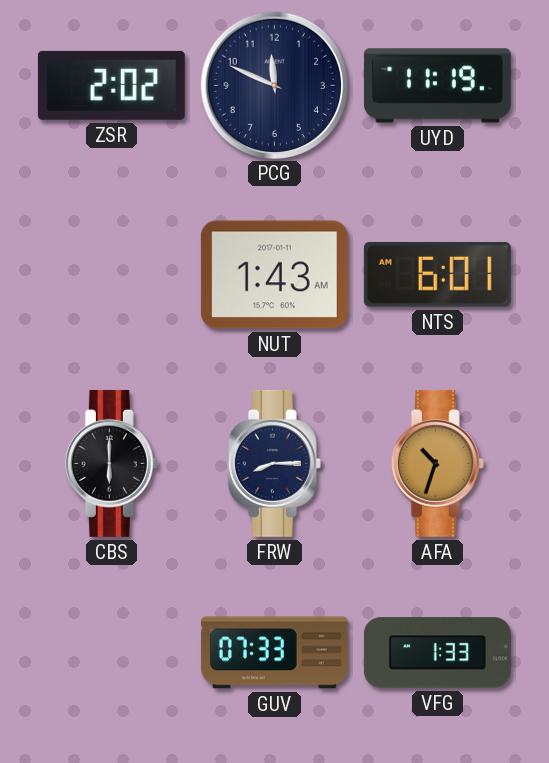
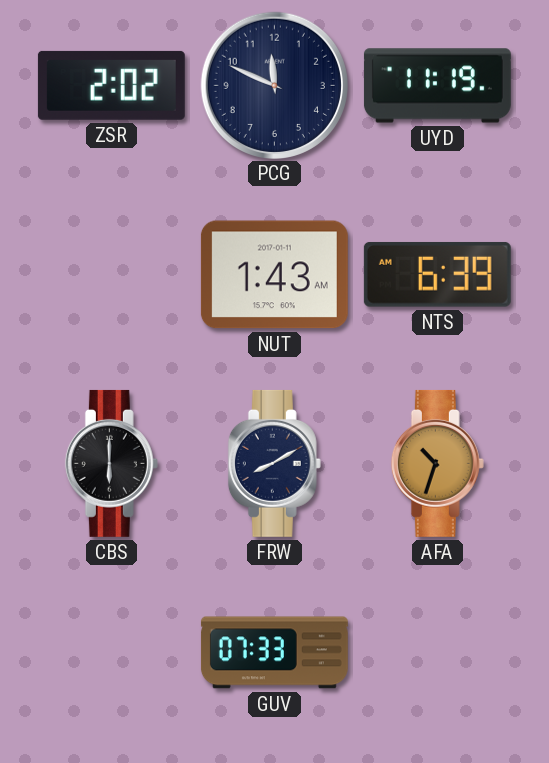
NTS: 6:01 -> 6:39
FRW: 8:15 -> 8:10
VFG: 1:33 -> none
